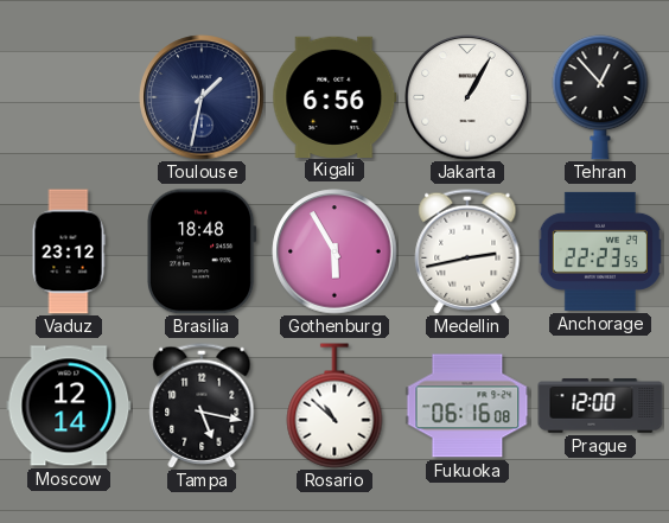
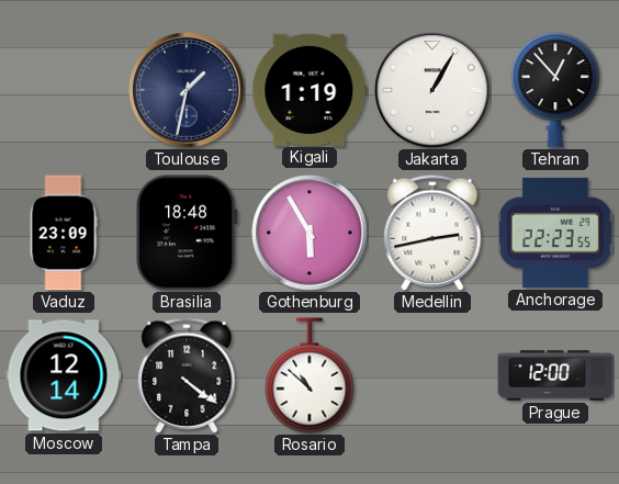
Kigali: 6:56 -> 1:19
Vaduz: 23:12 -> 23:09
Tampa: 5:17 -> 4:21
Fukuoka: 06:16 -> none
